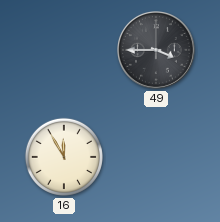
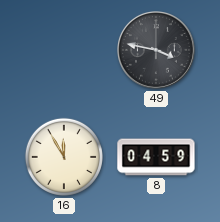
49: 3:45 -> 3:47
8: none -> 04:59
